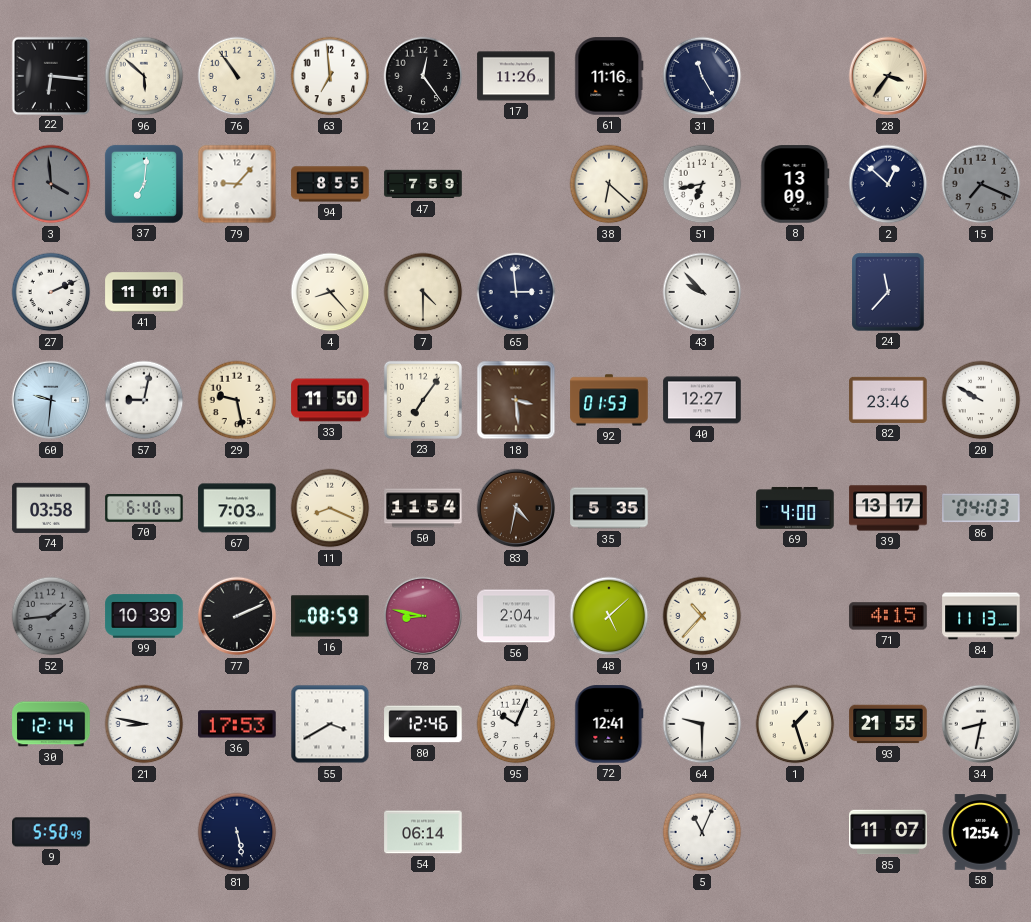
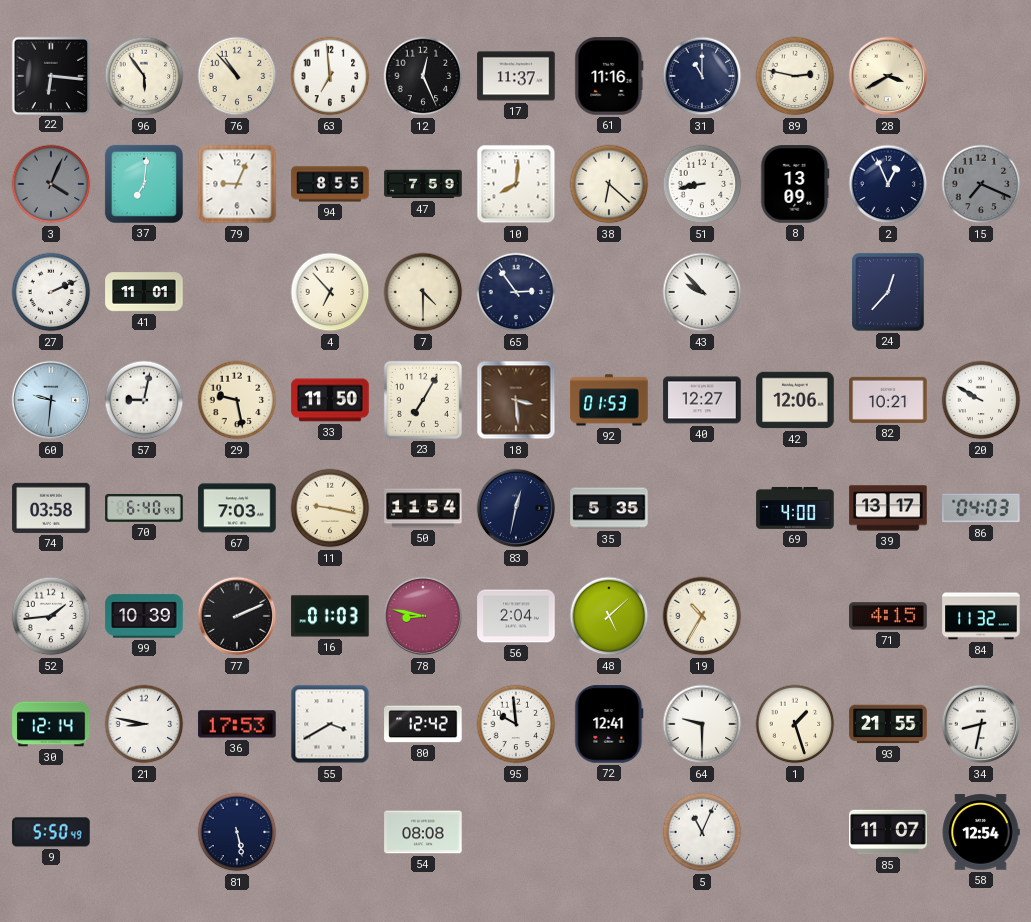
96: 5:52 -> 5:54
76: 10:54 -> 10:53
12: 12:24 -> 12:26
17: 11:26 -> 11:37
31: 11:25 -> 11:00
89: none -> 2:47
28: 3:36 -> 3:40
3: 3:59 -> 4:04
79: 9:07 -> 9:04
10: none -> 8:01
51: 6:43 -> 8:43
2: 12:52 -> 12:56
4: 8:23 -> 6:53
65: 2:59 -> 2:54
24: 11:37 -> 12:37
23: 7:06 -> 7:05
42: none -> 12:06
82: 23:46 -> 10:21
11: 8:19 -> 9:17
83: 4:32 -> 12:32
83 dial: brown -> navy
52 dial: grey -> white
16: 08:59 -> 01:03
19: 10:37 -> 10:35
84: 11:13 -> 11:32
80: 12:46 -> 12:42
95: 10:04 -> 9:59
54: 06:14 -> 08:08
